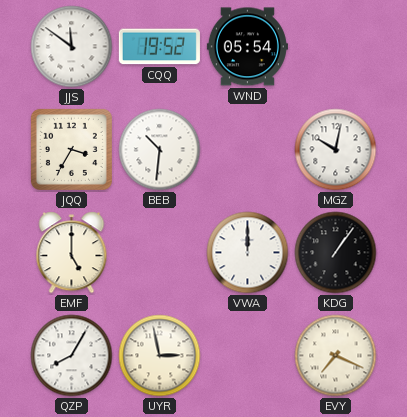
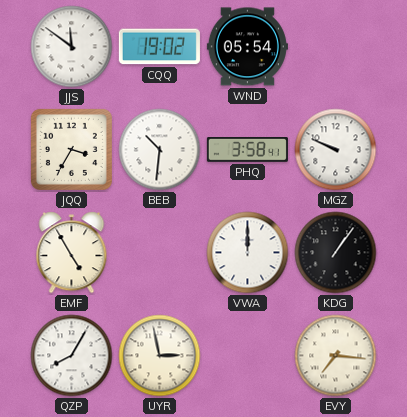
CQQ: 19:52 -> 19:02
PHQ: none -> 3:58
MGZ: 10:02 -> 9:49
EMF: 5:00 -> 4:55
EVY: 7:19 -> 7:16
